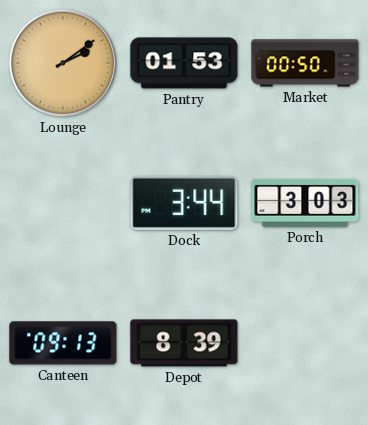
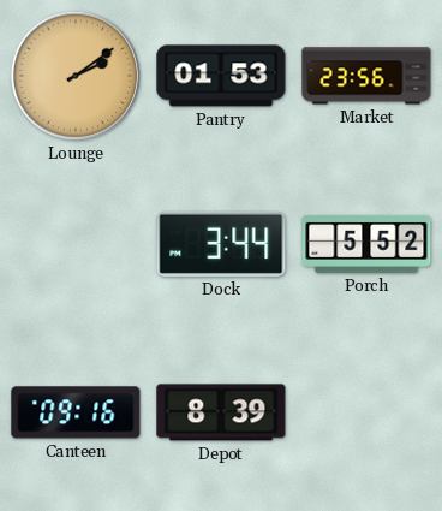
Market: 00:50 -> 23:56
Porch: 3:03 -> 5:52
Canteen: 09:13 -> 09:16
